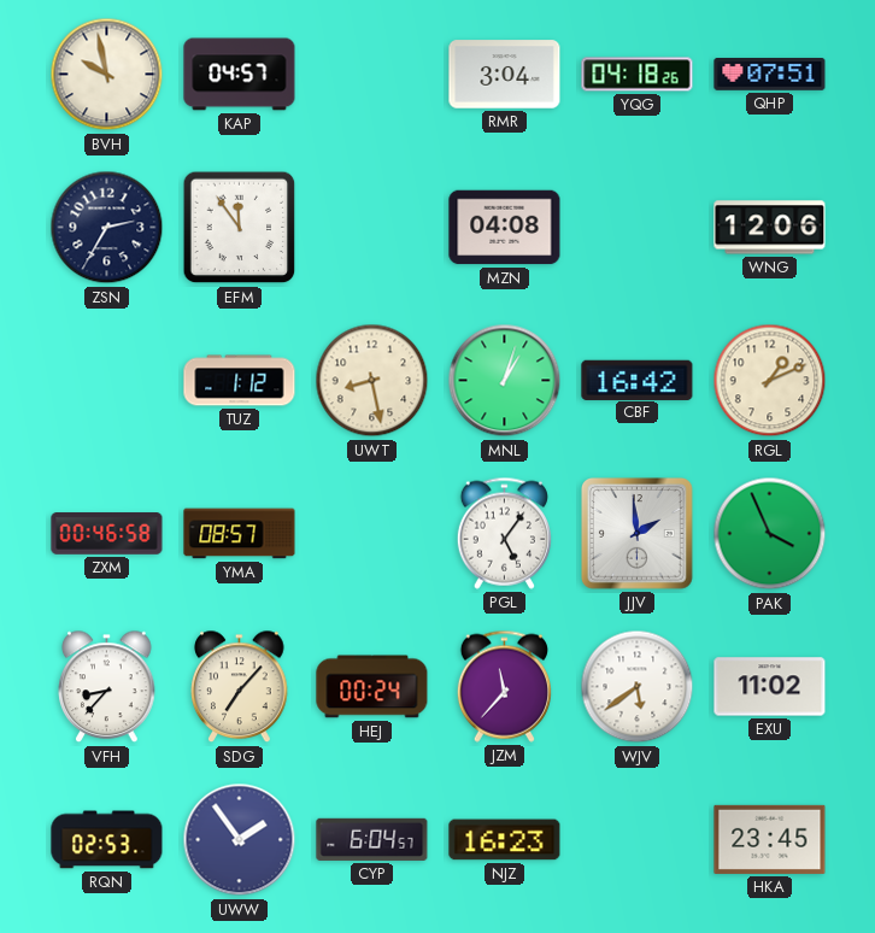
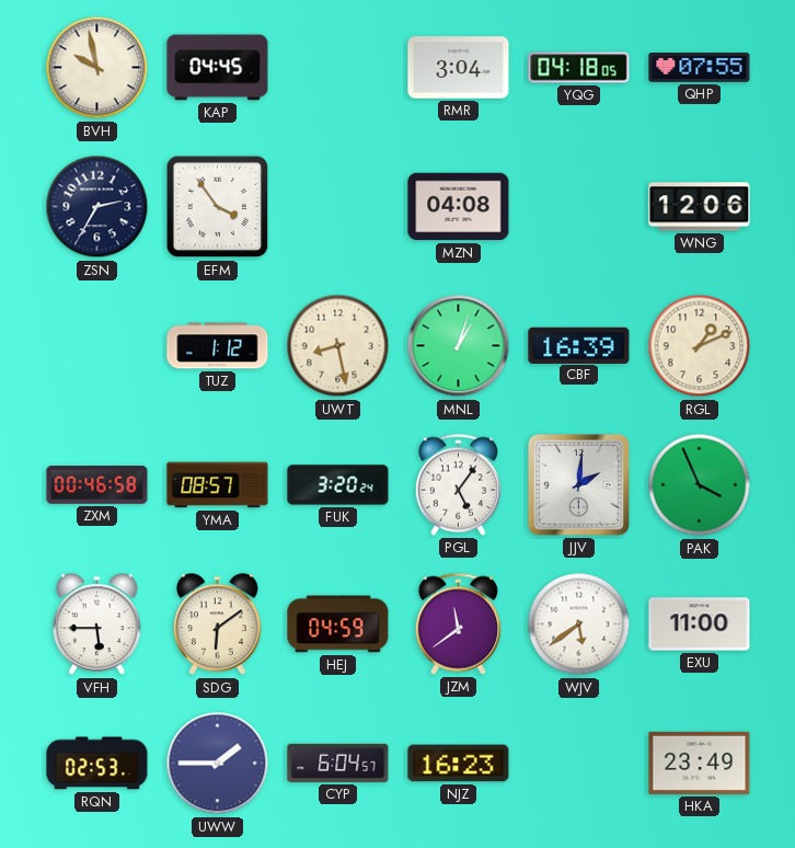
KAP: 04:57 -> 04:45
YQG: 04:18:26 -> 04:18:05
QHP: 07:51 -> 07:55
EFM: 11:54 -> 3:54
CBF: 16:42 -> 16:39
FUK: none -> 3:20
JJV: 1:59 -> 2:01
VFH: 8:37 -> 5:45
SDG: 7:07 -> 6:09
HEJ: 00:24 -> 04:59
JZM: 11:37 -> 11:39
EXU: 11:02 -> 11:00
UWW: 1:54 -> 1:45
HKA: 23:45 -> 23:49
